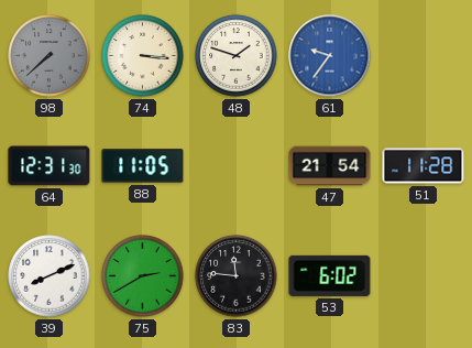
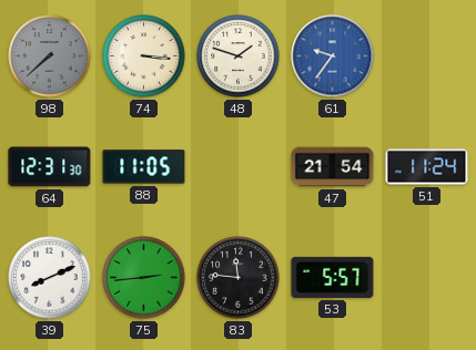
51: 11:28 -> 11:24
75: 2:40 -> 2:44
53: 6:02 -> 5:57
